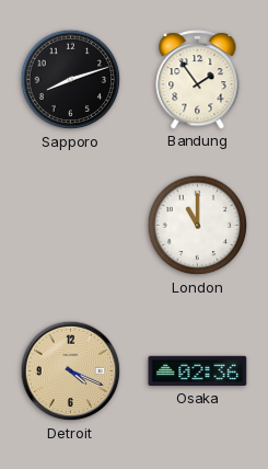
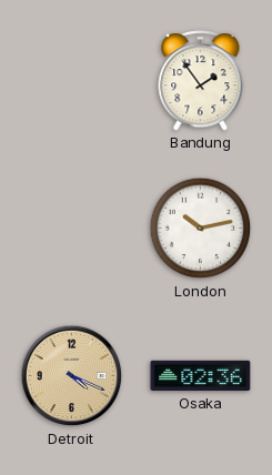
Sapporo: 8:12 -> none
London: 11:00 -> 10:13
